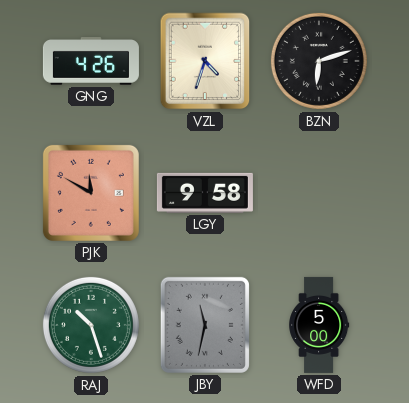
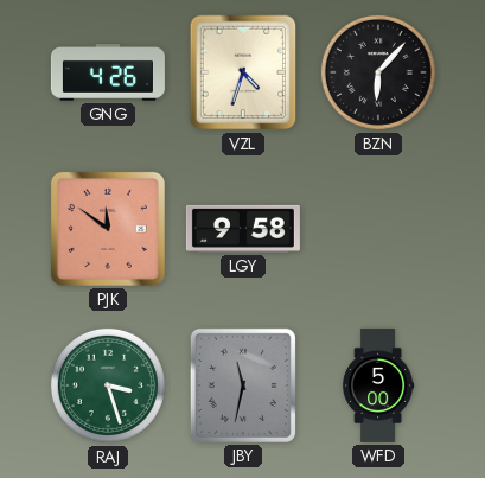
BZN: 6:12 -> 6:07
PJK: 11:50 -> 11:51
RAJ: 10:27 -> 3:27
